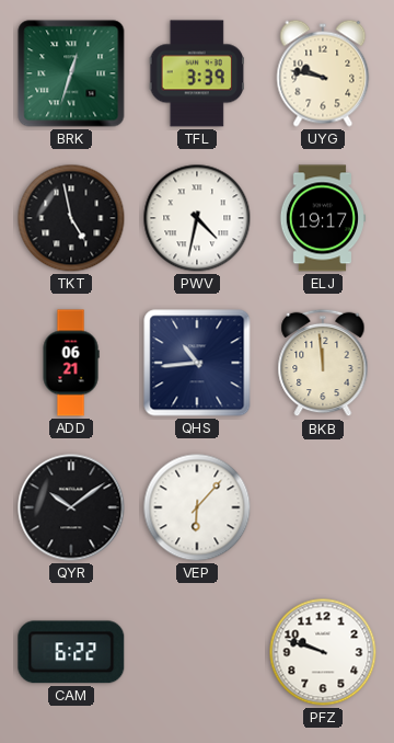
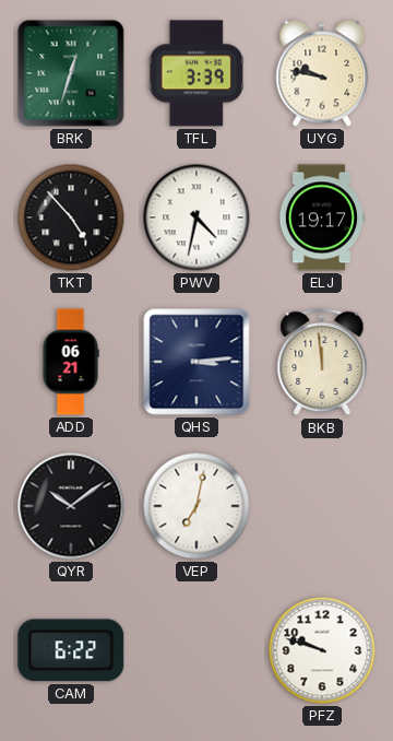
TKT: 4:58 -> 4:53
QHS: 10:44 -> 3:14
VEP: 6:07 -> 7:02
